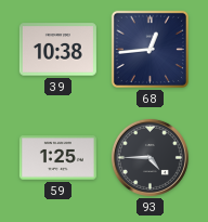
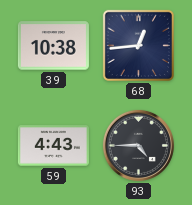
59: 1:25 -> 4:43
